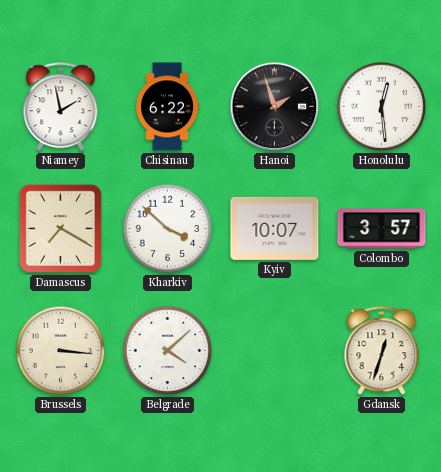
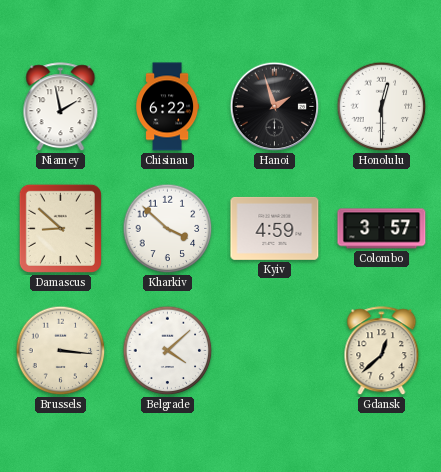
Honolulu: 12:29 -> 12:30
Damascus: 7:20 -> 8:52
Kyiv: 10:07 -> 4:59
Gdansk: 12:33 -> 12:38
